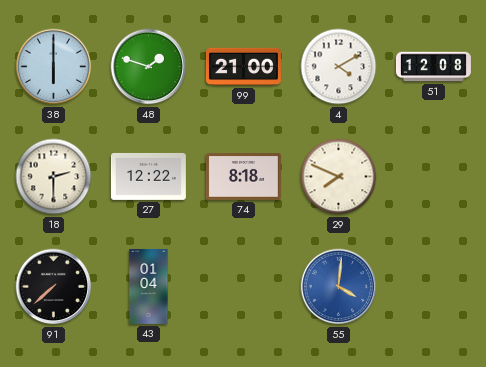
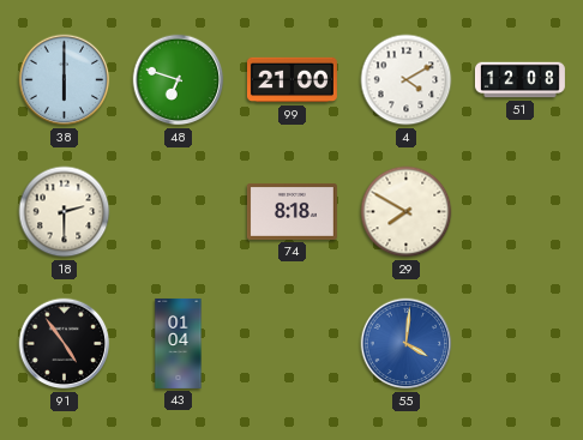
48: 1:48 -> 6:48
27: 12:22 -> none
29: 7:49 -> 7:50
91: 7:38 -> 4:54
